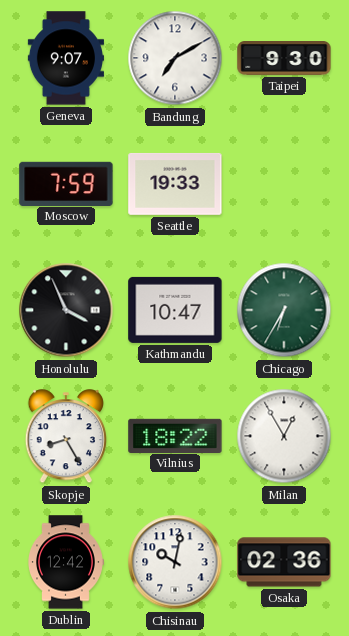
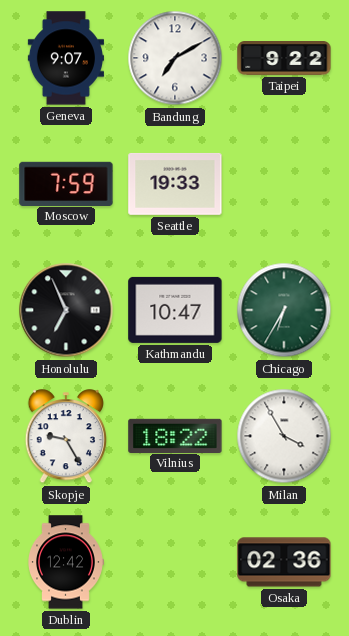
Taipei: 9:30 -> 9:22
Honolulu: 3:56 -> 6:56
Skopje: 8:25 -> 9:25
Milan: 12:55 -> 3:55
Chisinau: 10:02 -> none
